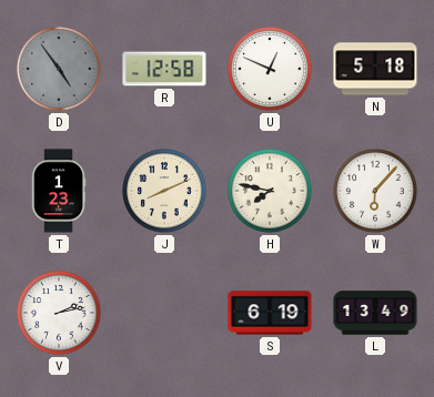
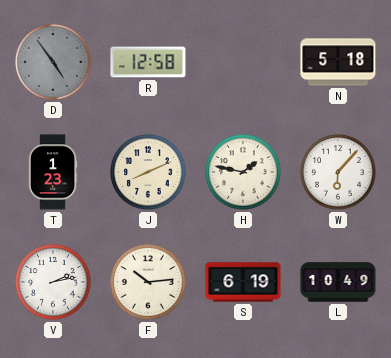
U: 12:49 -> none
H: 7:47 -> 1:47
F: none -> 10:14
L: 13:49 -> 10:49
